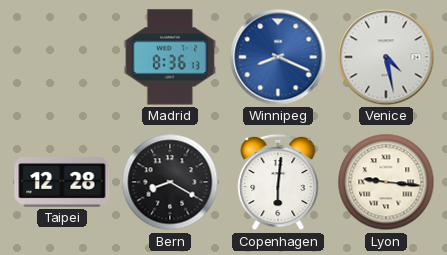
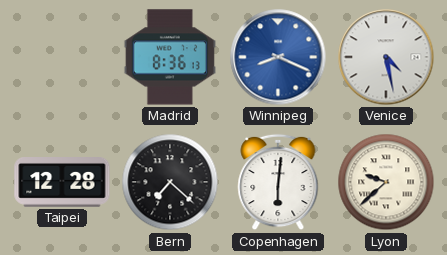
Bern: 8:20 -> 7:22
Lyon: 9:16 -> 9:38
